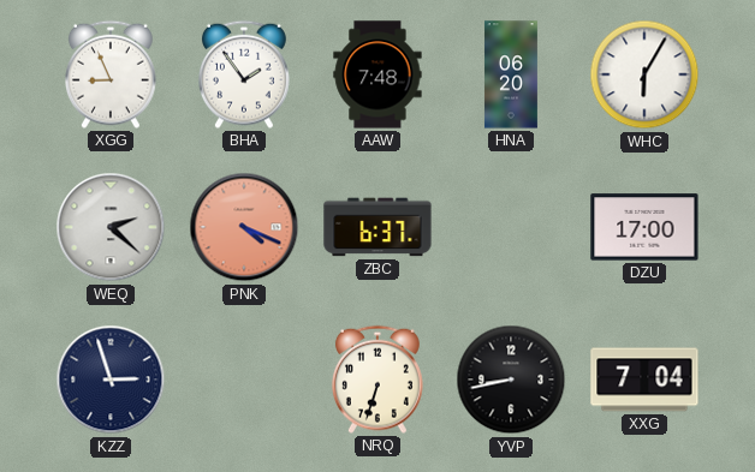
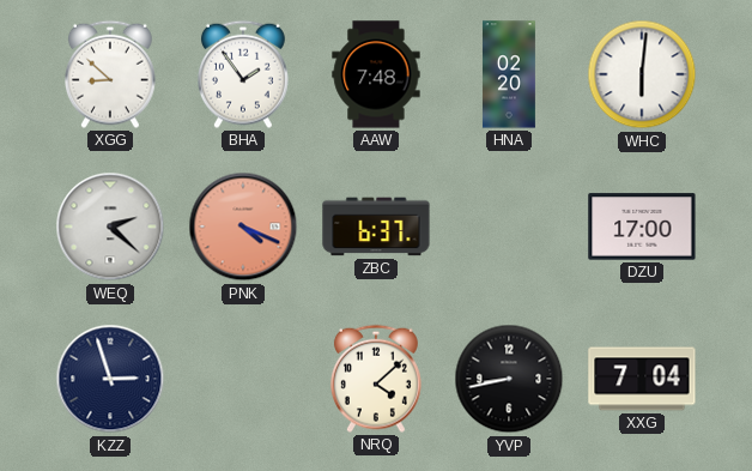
XGG: 8:56 -> 8:52
HNA: 06:20 -> 02:20
WHC: 6:05 -> 6:01
NRQ: 6:33 -> 4:08
